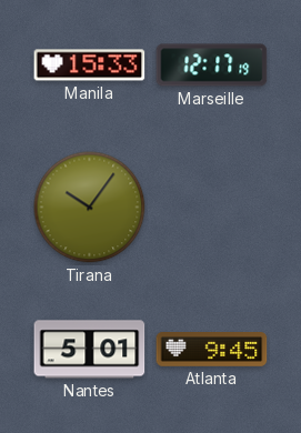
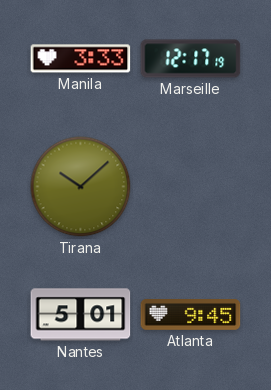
Manila: 15:33 -> 3:33
Tirana: 10:06 -> 10:08
